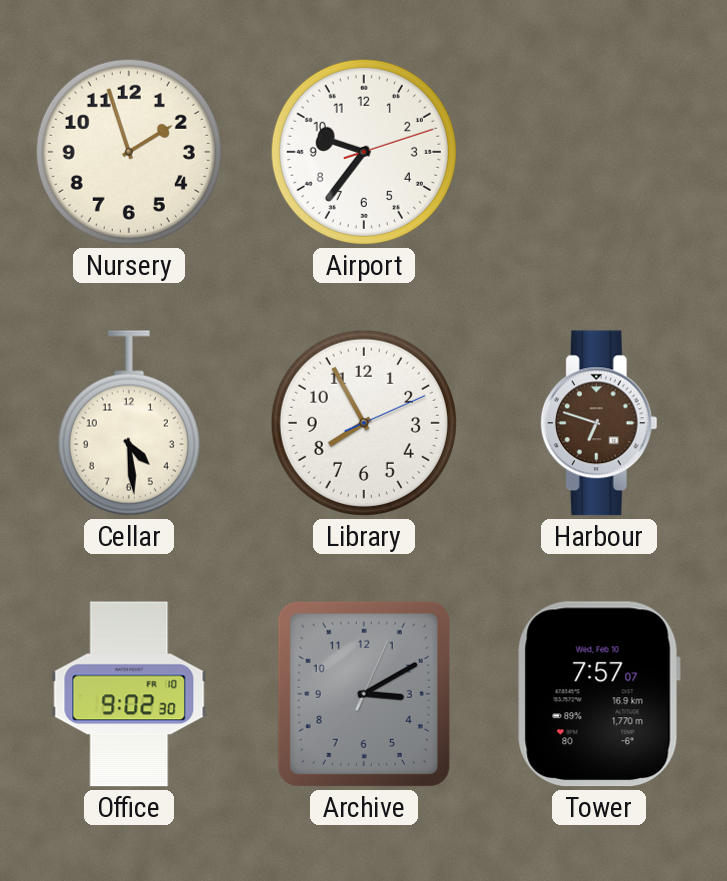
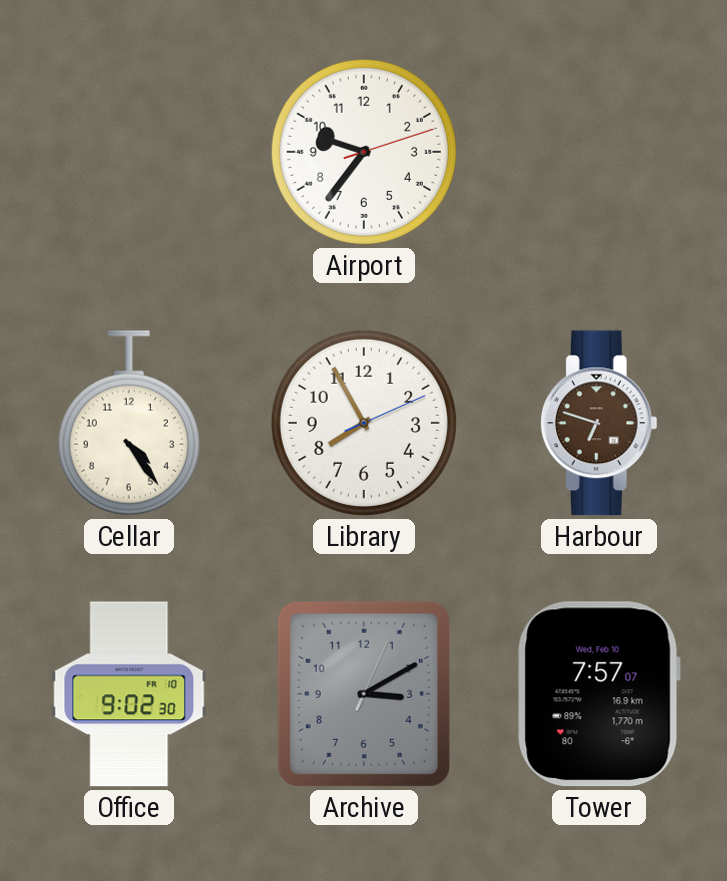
Nursery: 1:57 -> none
Cellar: 4:29 -> 4:24
